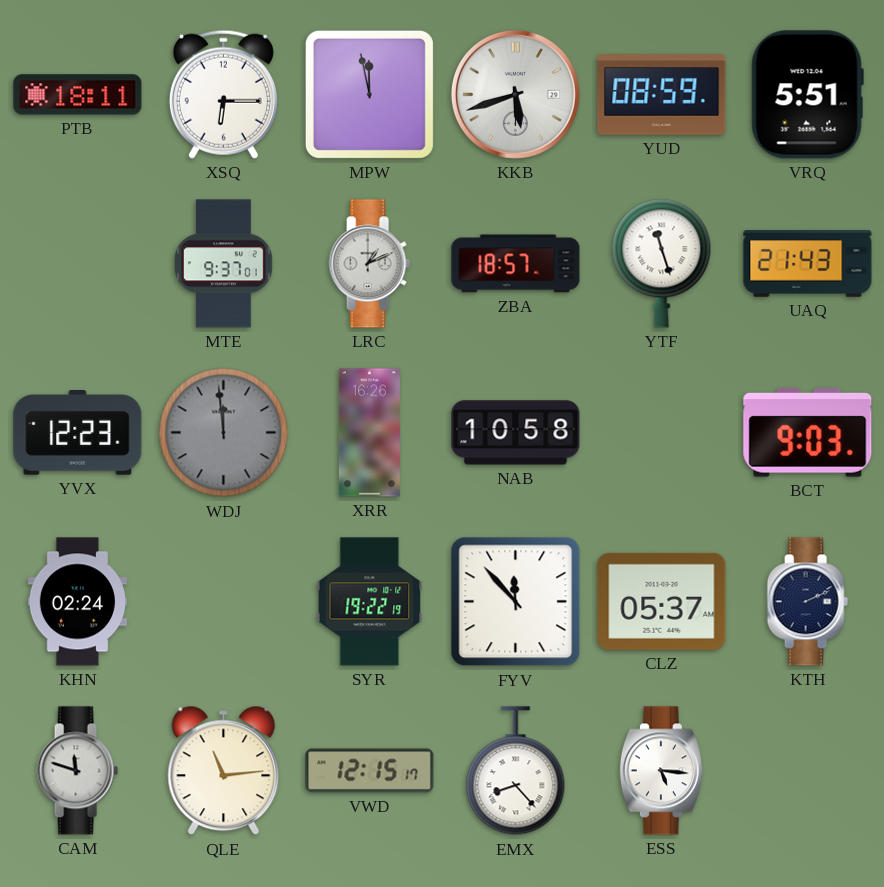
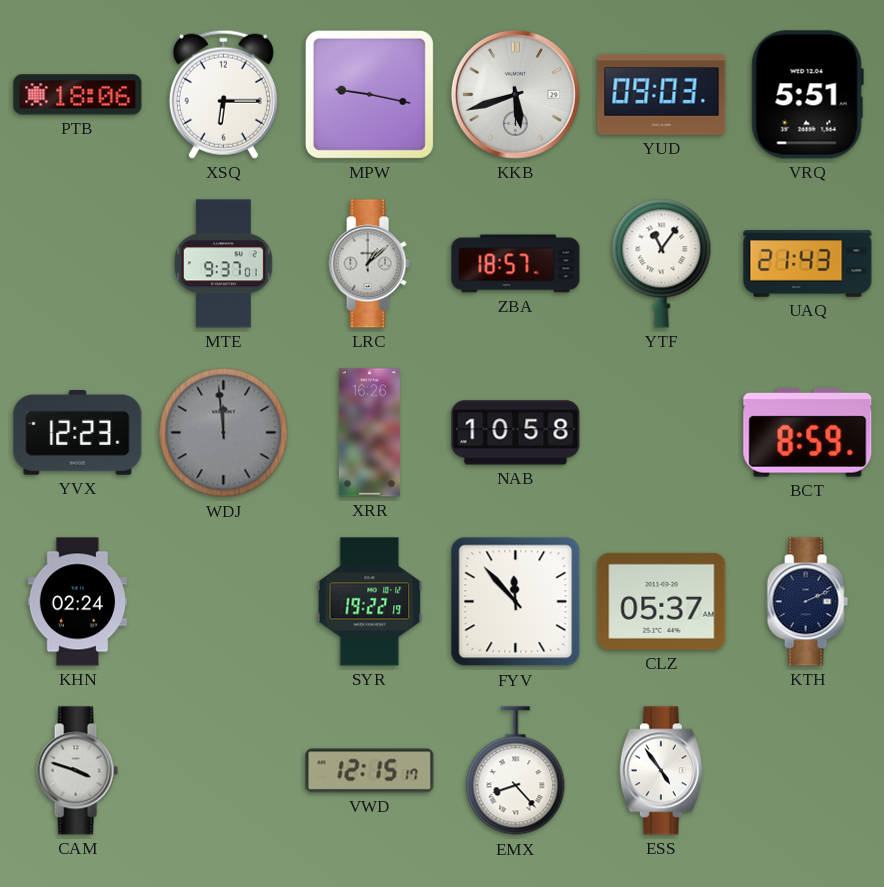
PTB: 18:11 -> 18:06
MPW: 11:58 -> 9:17
YUD: 08:59 -> 09:03
LRC: 1:11 -> 1:08
YTF: 11:27 -> 11:06
BCT: 9:03 -> 8:59
CAM: 11:48 -> 3:48
QLE: 11:14 -> none
ESS: 5:16 -> 4:54
